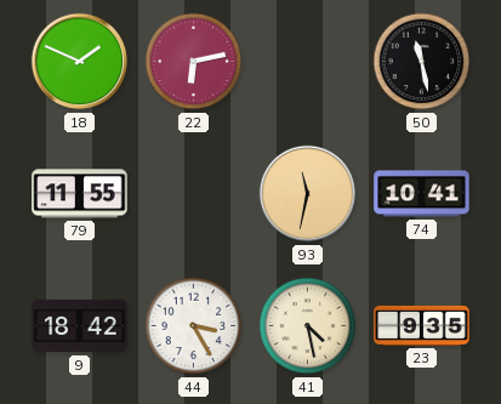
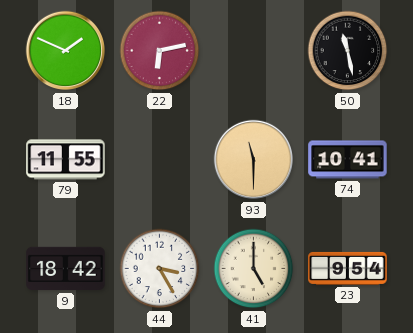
93: 11:32 -> 11:30
41: 4:28 -> 5:00
23: 9:35 -> 9:54
